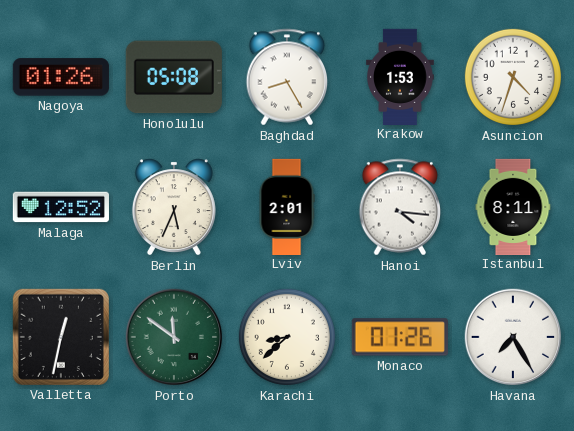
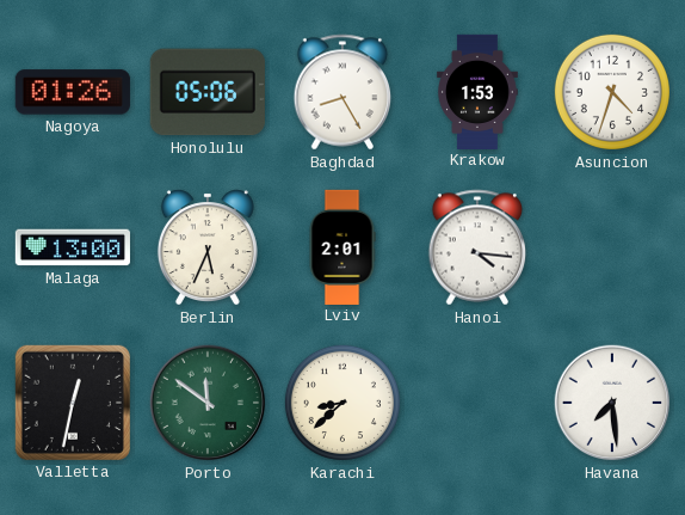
Honolulu: 05:08 -> 05:06
Malaga: 12:52 -> 13:00
Istanbul: 8:11 -> none
Monaco: 01:26 -> none
Havana: 7:25 -> 7:29
